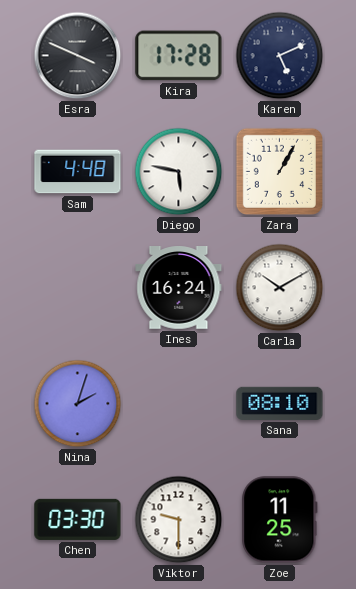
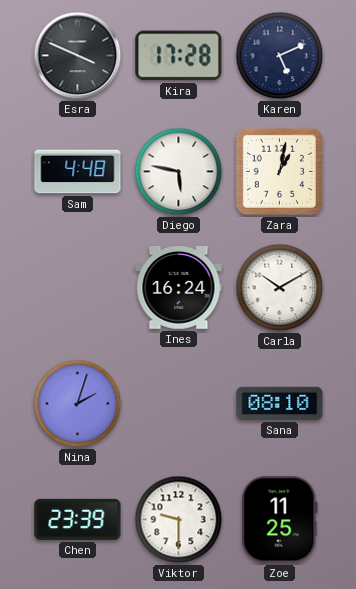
Zara: 1:05 -> 1:02
Chen: 03:30 -> 23:39
